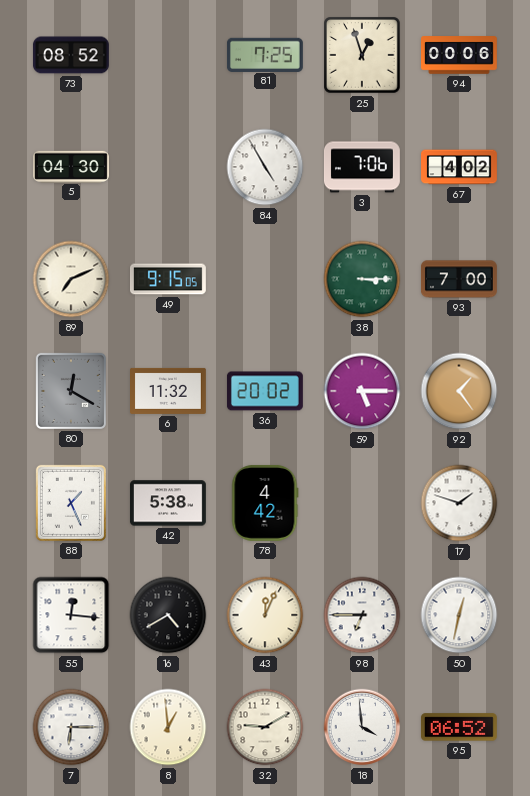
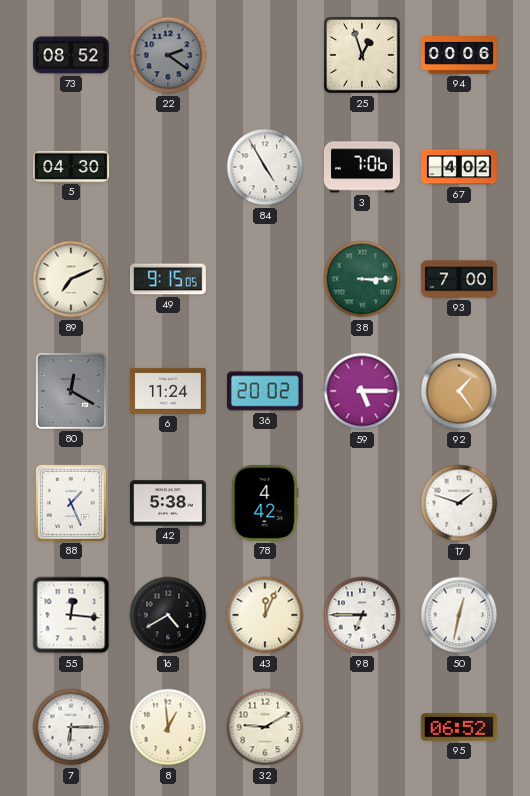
22: none -> 2:21
81: 7:25 -> none
6: 11:32 -> 11:24
18: 3:59 -> none
